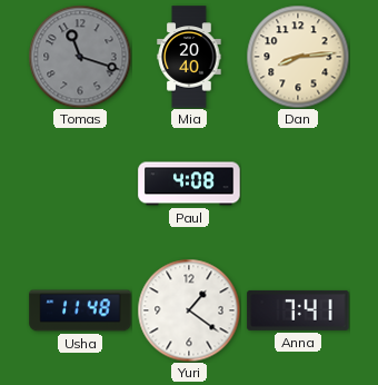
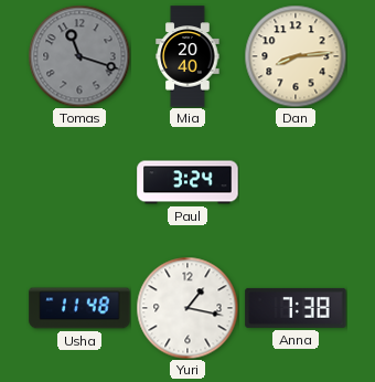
Paul: 4:08 -> 3:24
Yuri: 1:21 -> 1:17
Anna: 7:41 -> 7:38
